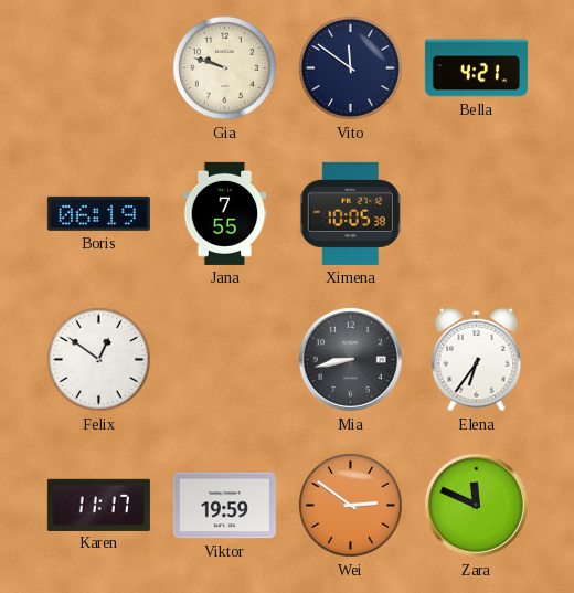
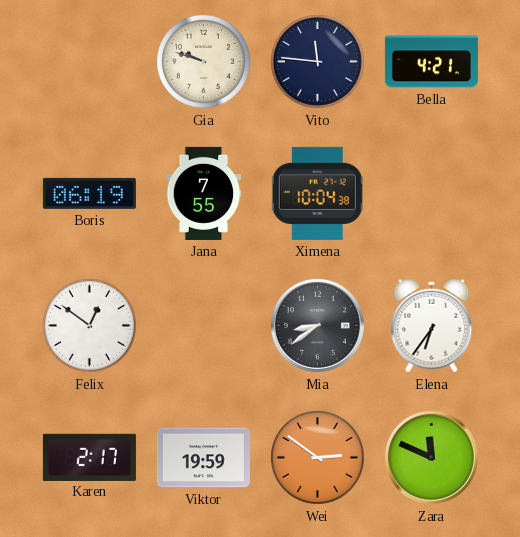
Vito: 11:51 -> 11:46
Ximena: 10:05 -> 10:04
Mia: 8:43 -> 8:39
Karen: 11:17 -> 2:17
